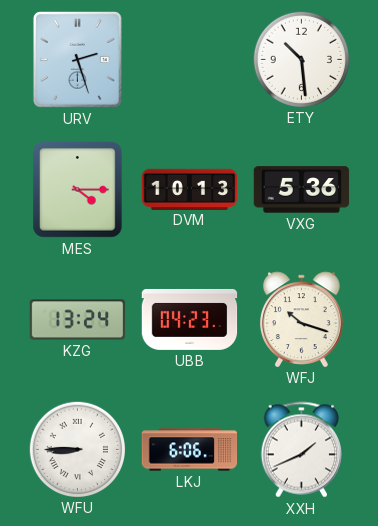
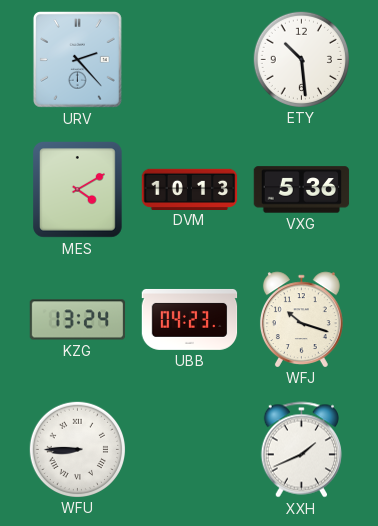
URV: 2:27 -> 2:23
MES: 4:15 -> 4:10
LKJ: 6:06 -> none
